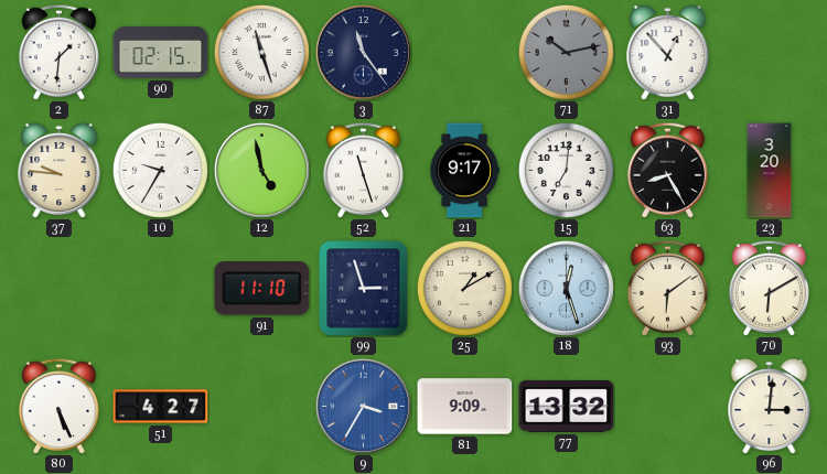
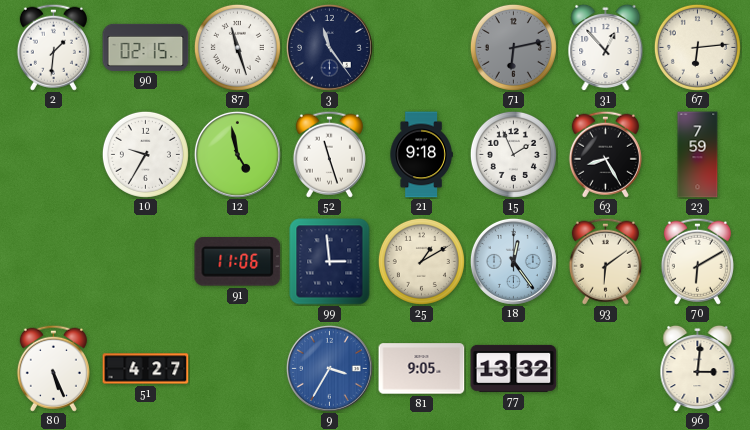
71: 10:13 -> 6:13
67: none -> 6:14
37: 9:46 -> none
21: 9:17 -> 9:18
15: 7:01 -> 1:56
23: 3:20 -> 7:59
91: 11:10 -> 11:06
99: 2:57 -> 2:59
18: 12:27 -> 12:24
81: 9:09 -> 9:05
